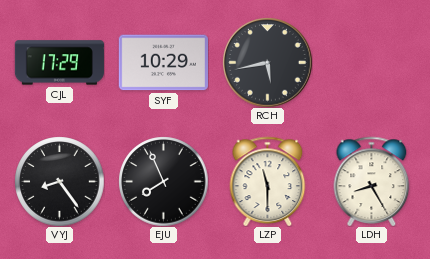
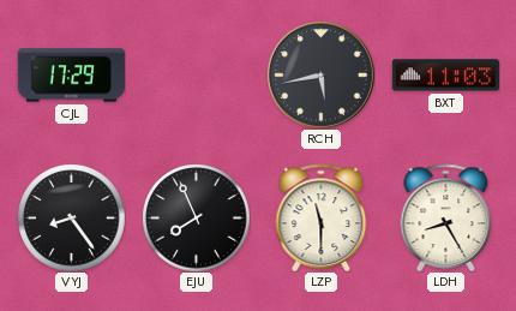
SYF: 10:29 -> none
BXT: none -> 11:03
